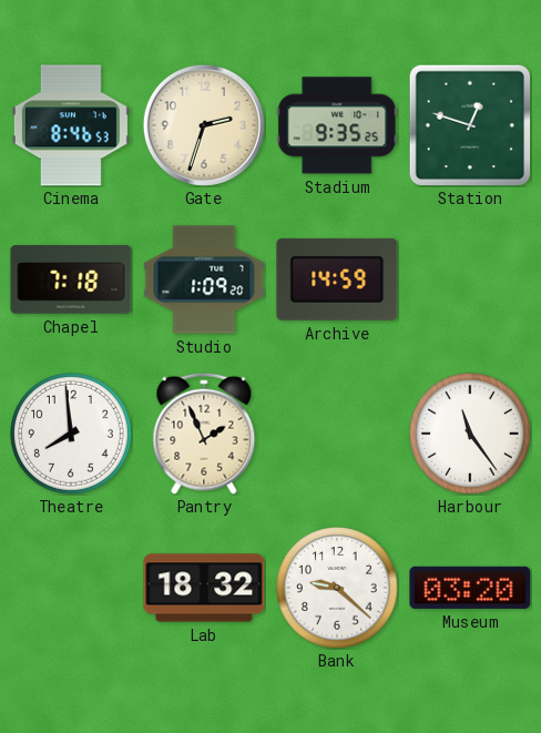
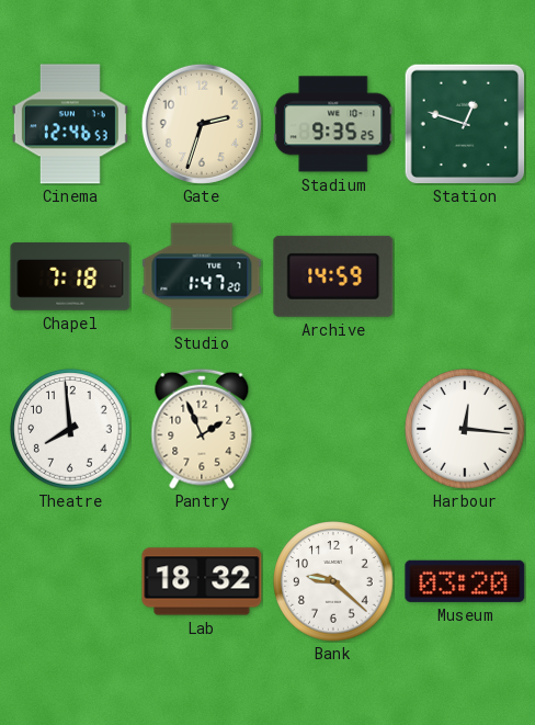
Cinema: 8:46 -> 12:46
Studio: 1:09 -> 1:47
Harbour: 11:24 -> 12:16
